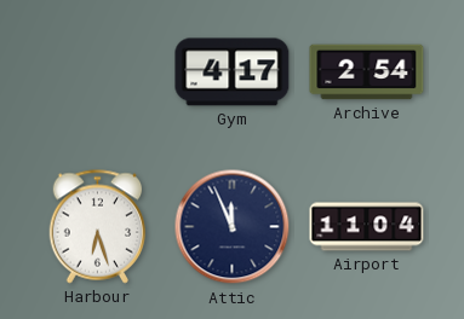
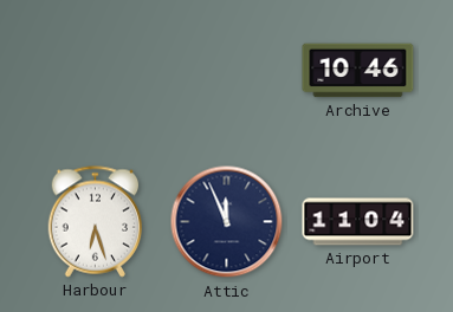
Gym: 4:17 -> none
Archive: 2:54 -> 10:46
